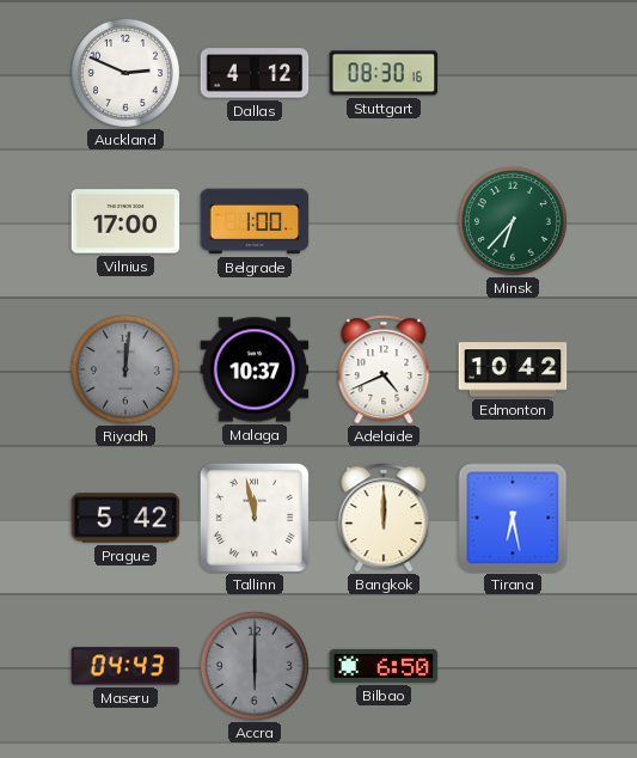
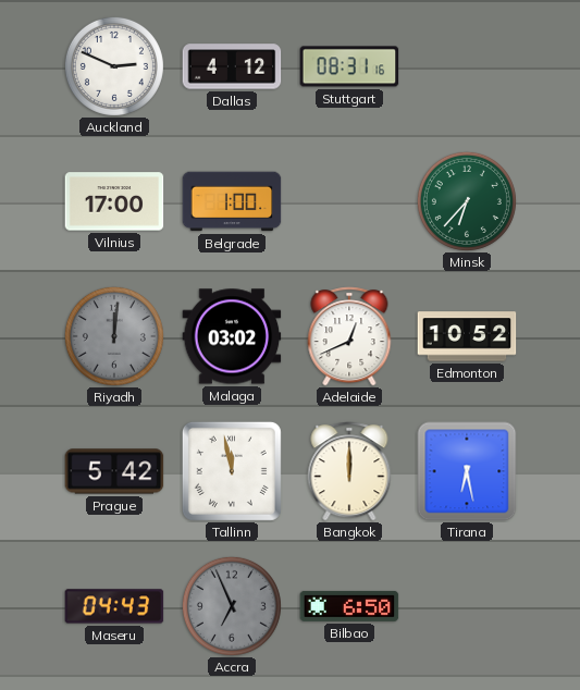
Stuttgart: 08:30 -> 08:31
Malaga: 10:37 -> 03:02
Adelaide: 4:41 -> 12:41
Edmonton: 10:42 -> 10:52
Accra: 6:00 -> 6:56
